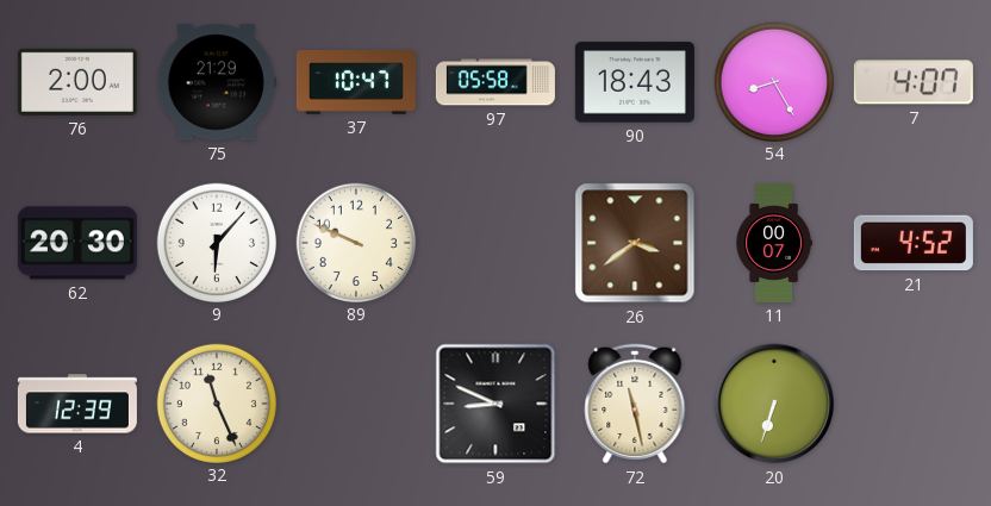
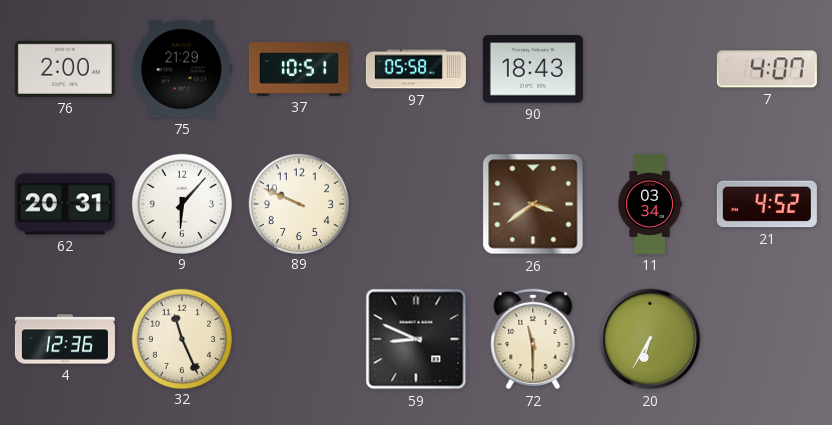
37: 10:47 -> 10:51
54: 8:25 -> none
62: 20:30 -> 20:31
11: 00:07 -> 03:34
4: 12:39 -> 12:36
72: 11:28 -> 11:30
20: 6:33 -> 6:35
